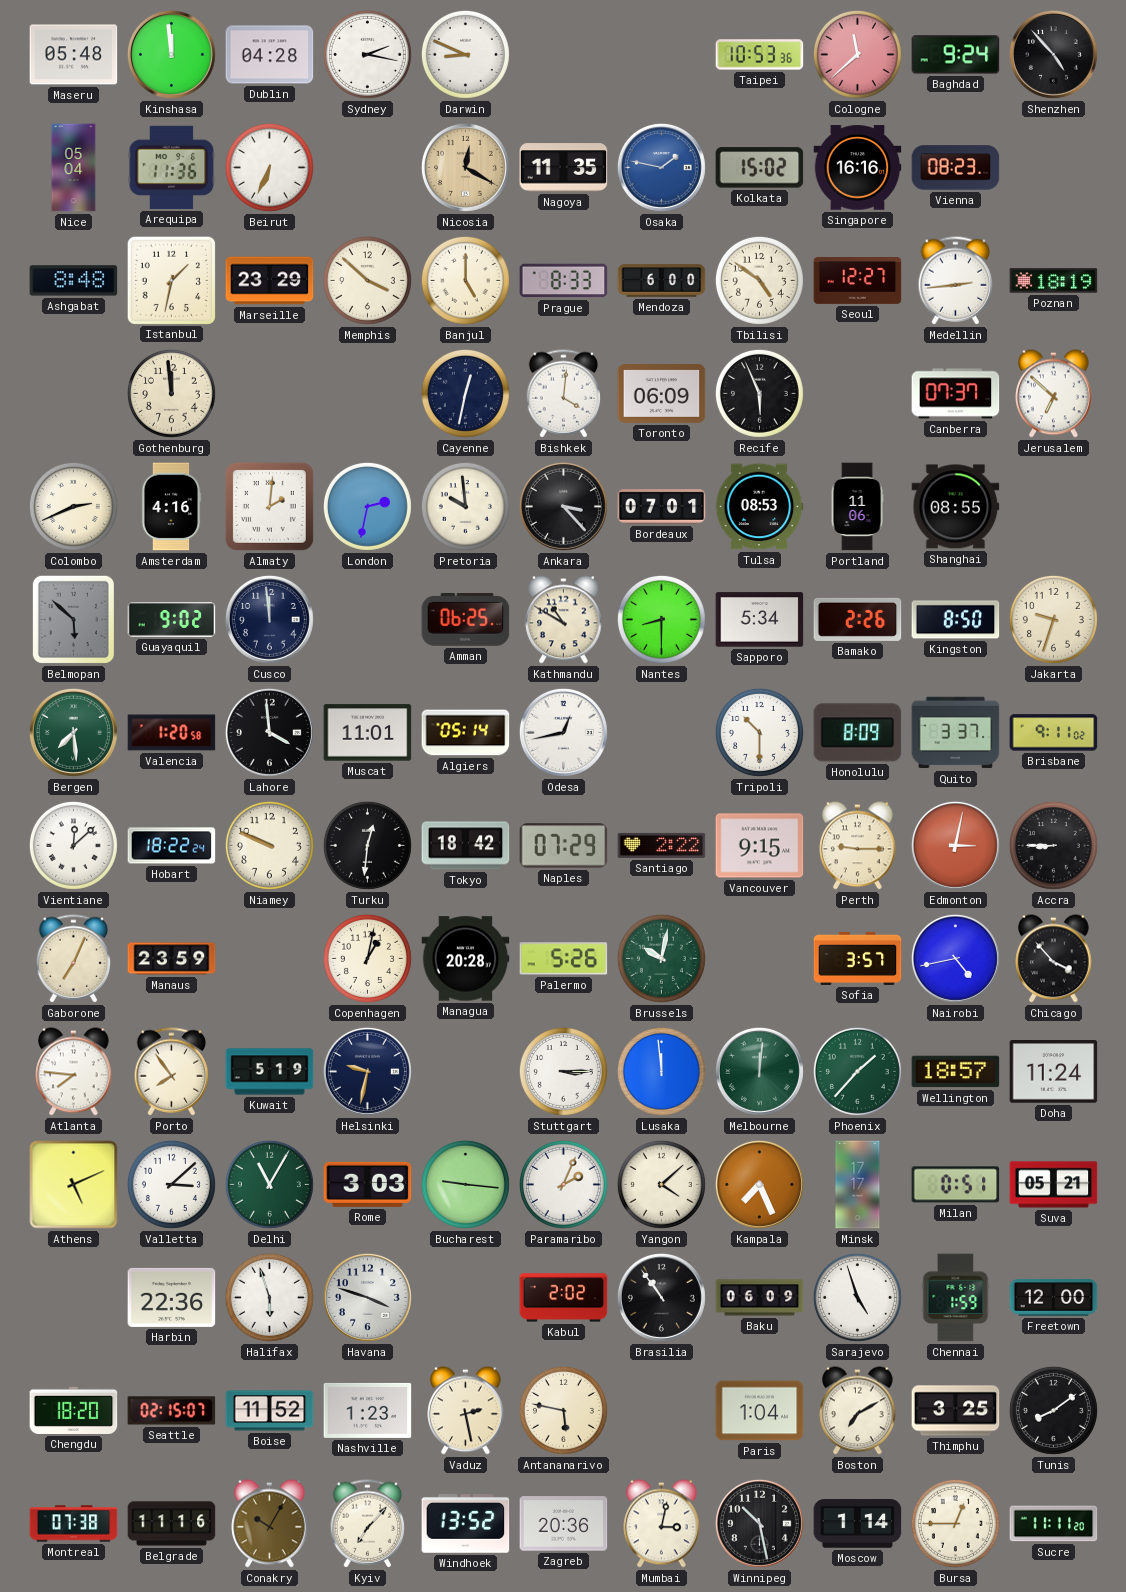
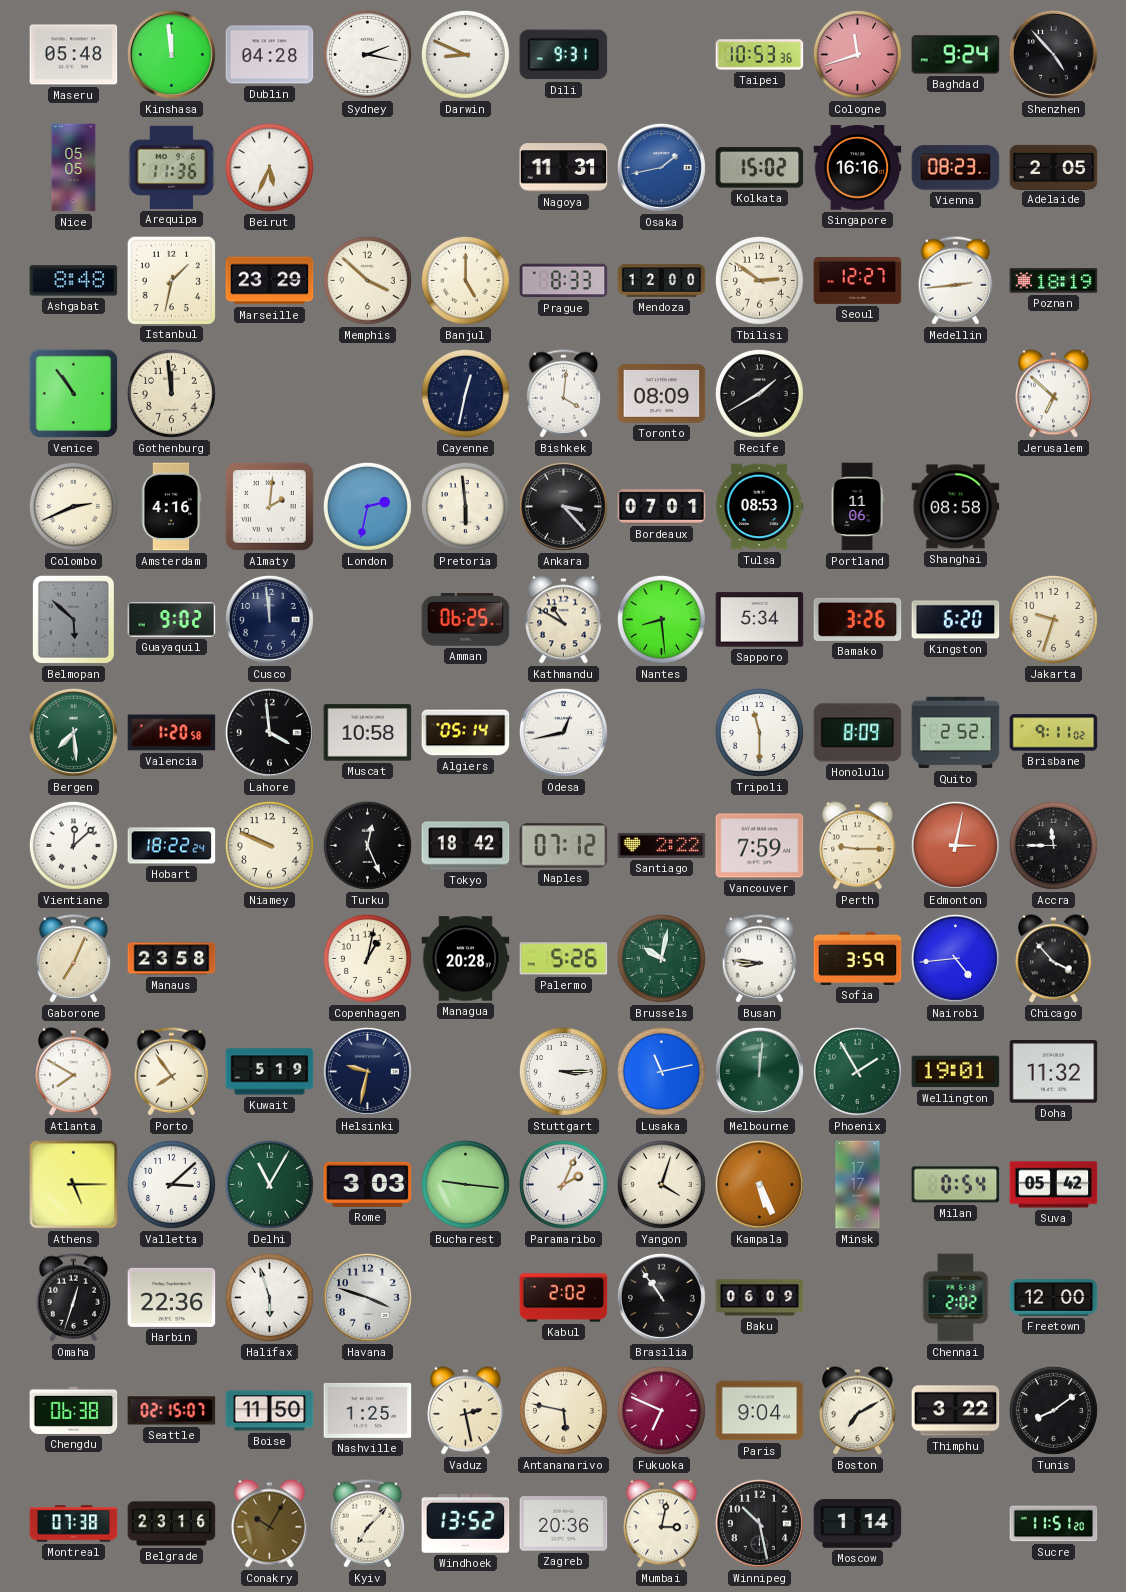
Dili: none -> 9:31
Cologne: 11:38 -> 11:42
Nice: 05:04 -> 05:05
Beirut: 6:34 -> 5:34
Nicosia: 12:20 -> none
Nagoya: 11:35 -> 11:31
Osaka: 1:47 -> 1:43
Adelaide: none -> 2:05
Mendoza: 6:00 -> 12:00
Tbilisi: 4:51 -> 2:51
Venice: none -> 10:54
Toronto: 06:09 -> 08:09
Recife: 5:56 -> 1:40
Canberra: 07:37 -> none
Pretoria: 9:59 -> 5:59
Shanghai: 08:55 -> 08:58
Nantes: 8:30 -> 8:29
Bamako: 2:26 -> 3:26
Kingston: 8:50 -> 6:20
Muscat: 11:01 -> 10:58
Tripoli: 10:30 -> 11:30
Quito: 3:37 -> 2:52
Turku: 12:31 -> 12:26
Naples: 07:29 -> 07:12
Vancouver: 9:15 -> 7:59
Accra: 8:45 -> 11:45
Manaus: 23:59 -> 23:58
Busan: none -> 8:46
Sofia: 3:57 -> 3:59
Nairobi: 4:43 -> 4:44
Atlanta: 7:46 -> 7:50
Lusaka: 11:59 -> 11:13
Phoenix: 1:37 -> 1:55
Wellington: 18:57 -> 19:01
Doha: 11:24 -> 11:32
Athens: 5:11 -> 5:15
Yangon: 4:08 -> 4:03
Kampala: 7:26 -> 5:26
Milan: 0:51 -> 0:54
Suva: 05:21 -> 05:42
Omaha: none -> 12:33
Sarajevo: 4:57 -> none
Chennai: 1:59 -> 2:02
Chengdu: 18:20 -> 06:38
Boise: 11:52 -> 11:50
Nashville: 1:23 -> 1:25
Fukuoka: none -> 6:49
Paris: 1:04 -> 9:04
Thimphu: 3:25 -> 3:22
Belgrade: 11:16 -> 23:16
Bursa: 12:45 -> none
Sucre: 11:11 -> 11:51
